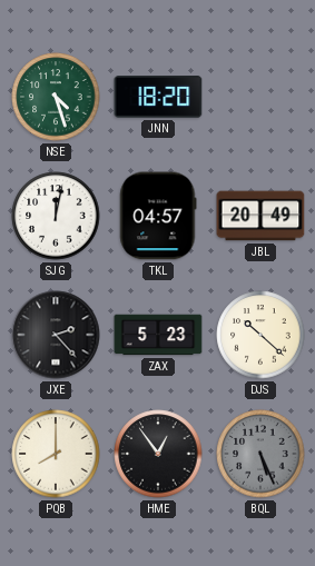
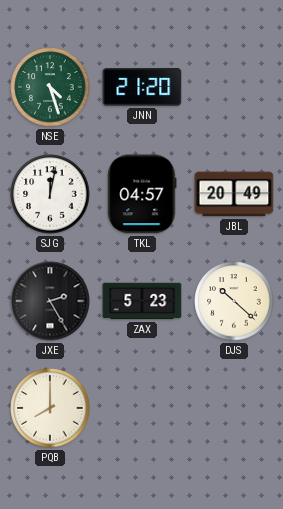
JNN: 18:20 -> 21:20
JXE: 2:23 -> 2:25
HME: 12:54 -> none
BQL: 5:26 -> none
